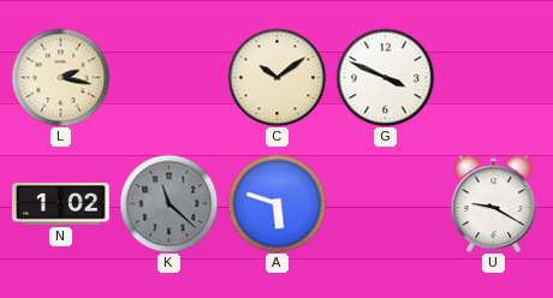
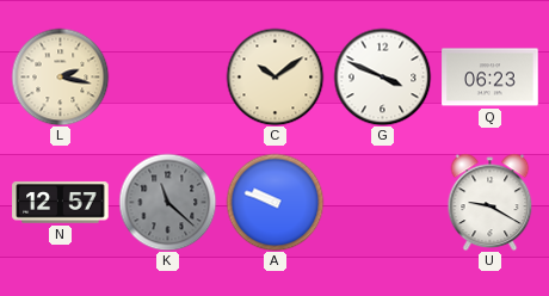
Q: none -> 06:23
N: 1:02 -> 12:57
A: 5:48 -> 9:48
